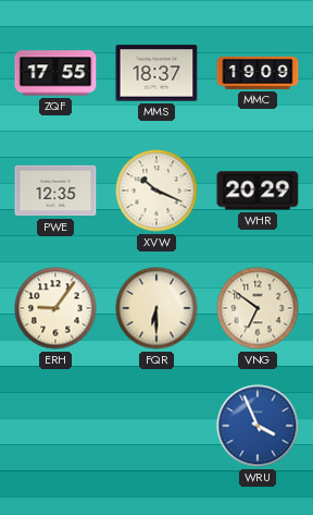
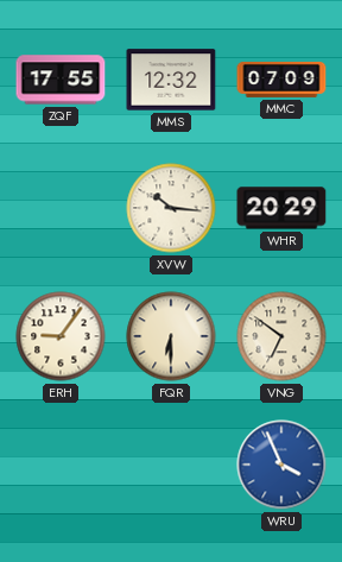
MMS: 18:37 -> 12:32
MMC: 19:09 -> 07:09
PWE: 12:35 -> none
XVW: 10:19 -> 10:16
